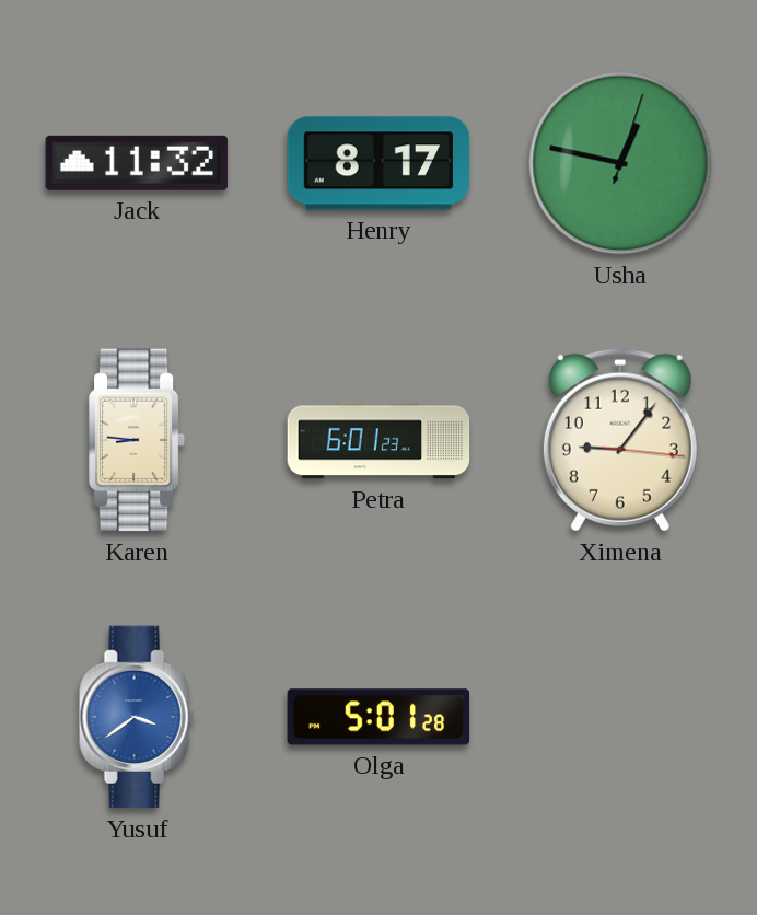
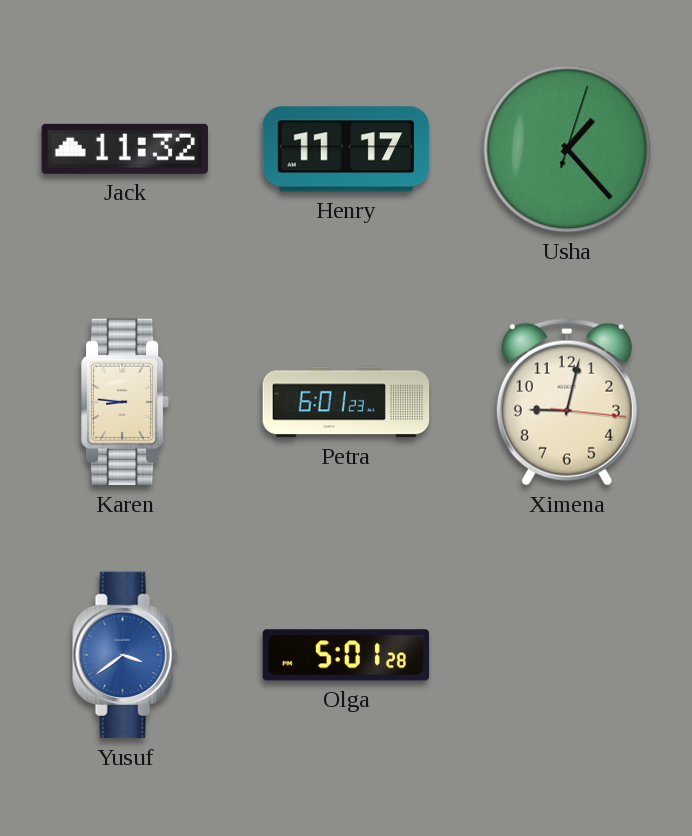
Henry: 8:17 -> 11:17
Usha: 12:47 -> 1:23
Ximena: 9:06 -> 9:02
